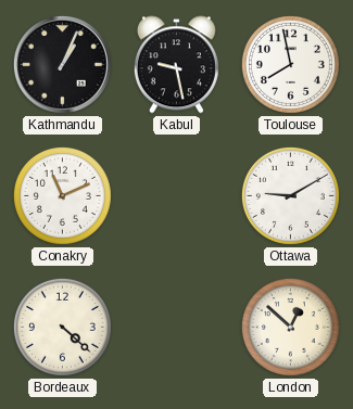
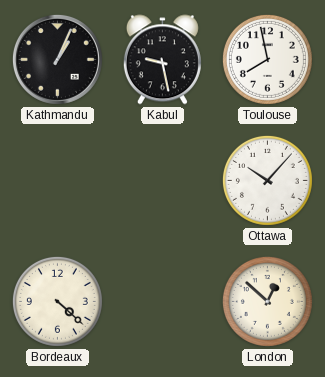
Conakry: 11:11 -> none
Ottawa: 9:10 -> 10:07
